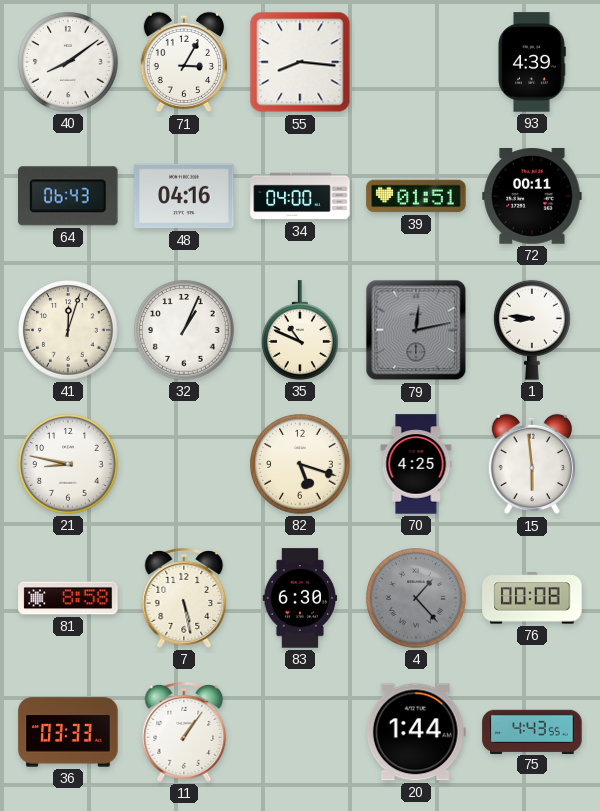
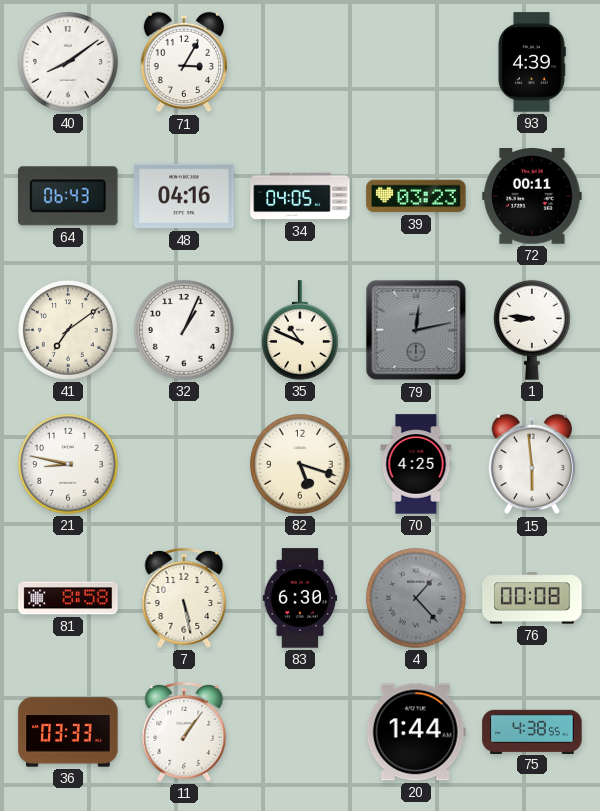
55: 8:16 -> none
34: 04:00 -> 04:05
39: 01:51 -> 03:23
41: 12:03 -> 7:09
75: 4:43 -> 4:38
